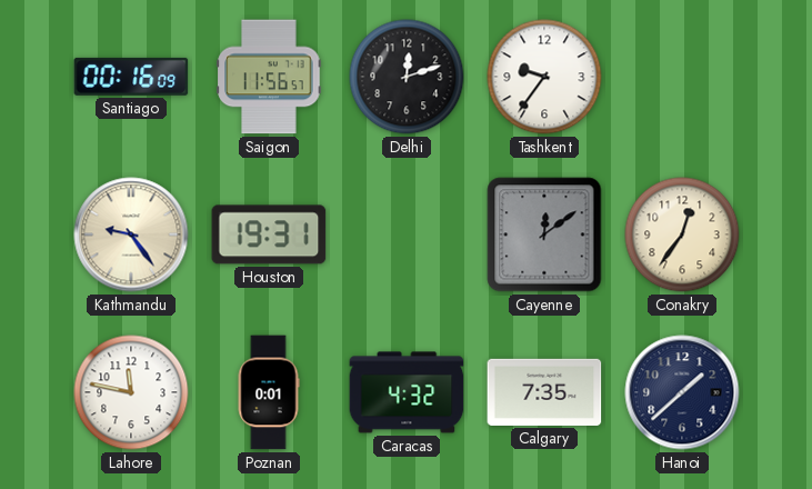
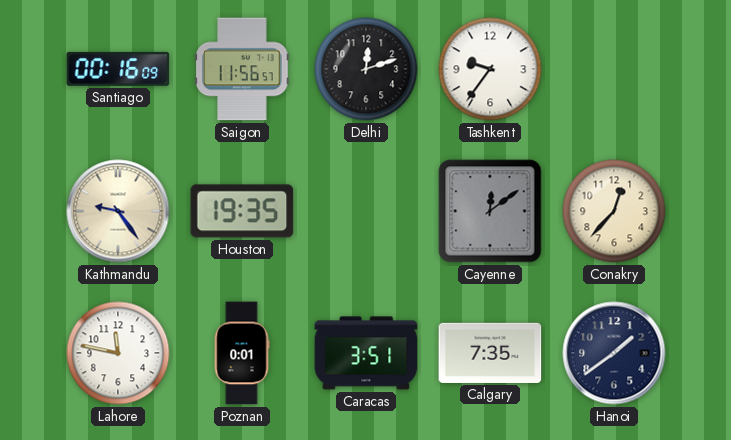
Houston: 19:31 -> 19:35
Conakry: 12:36 -> 12:37
Caracas: 4:32 -> 3:51
Hanoi: 1:38 -> 1:39
